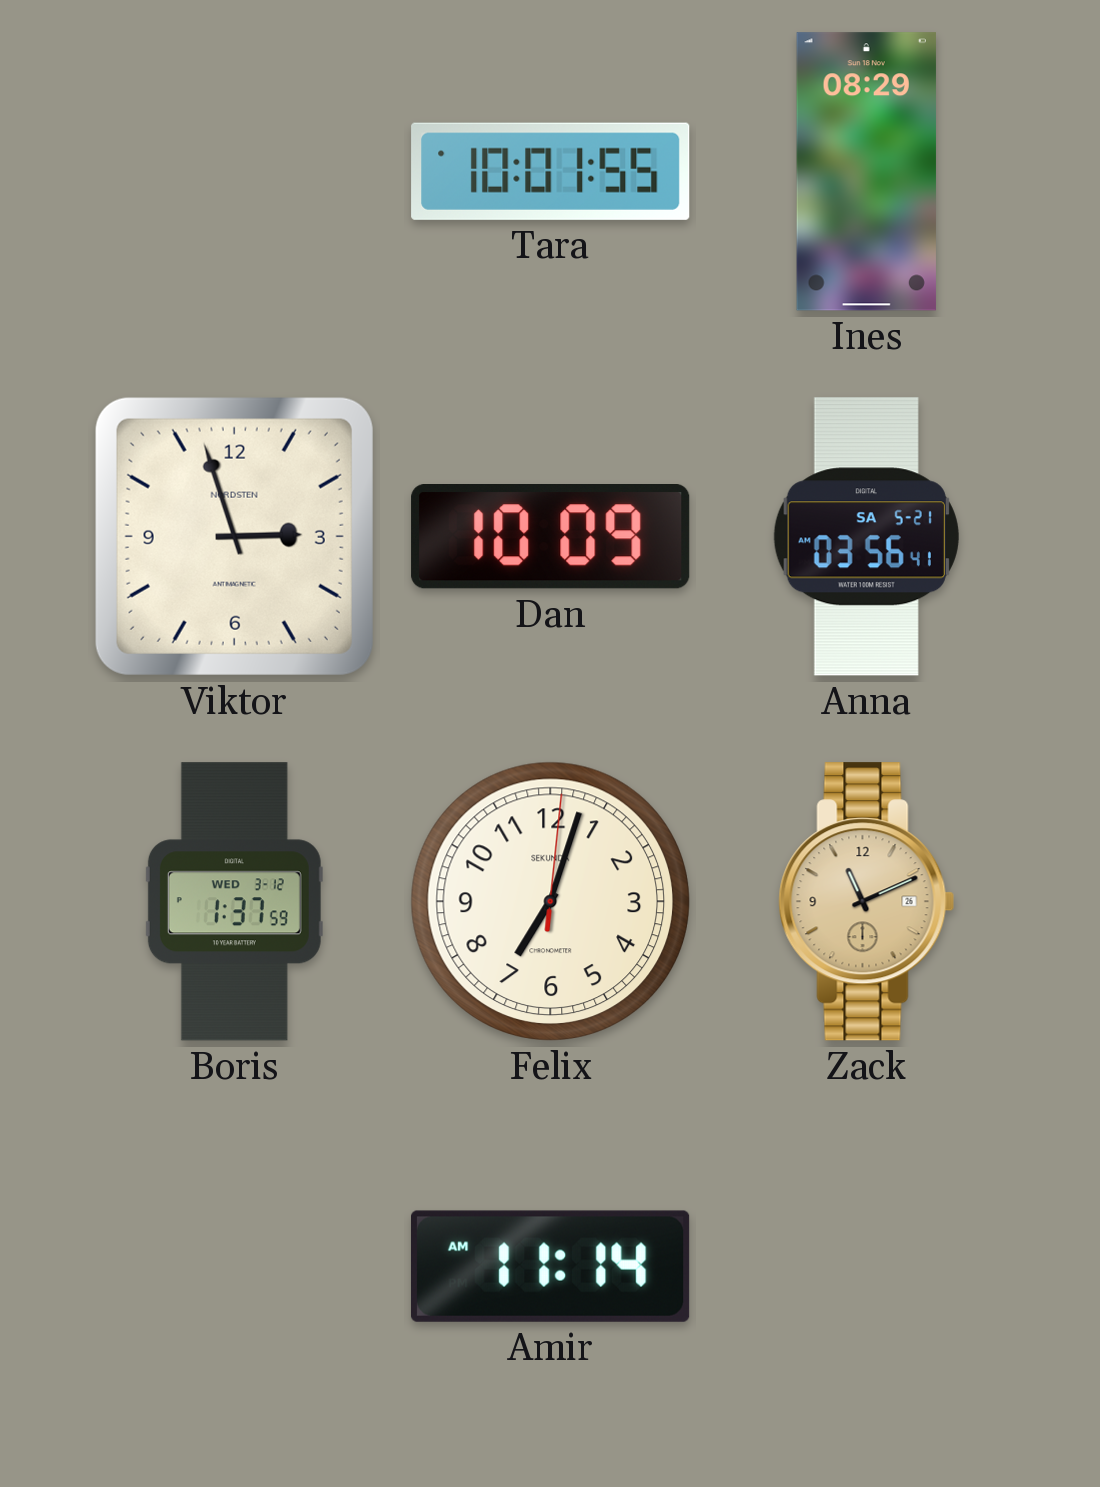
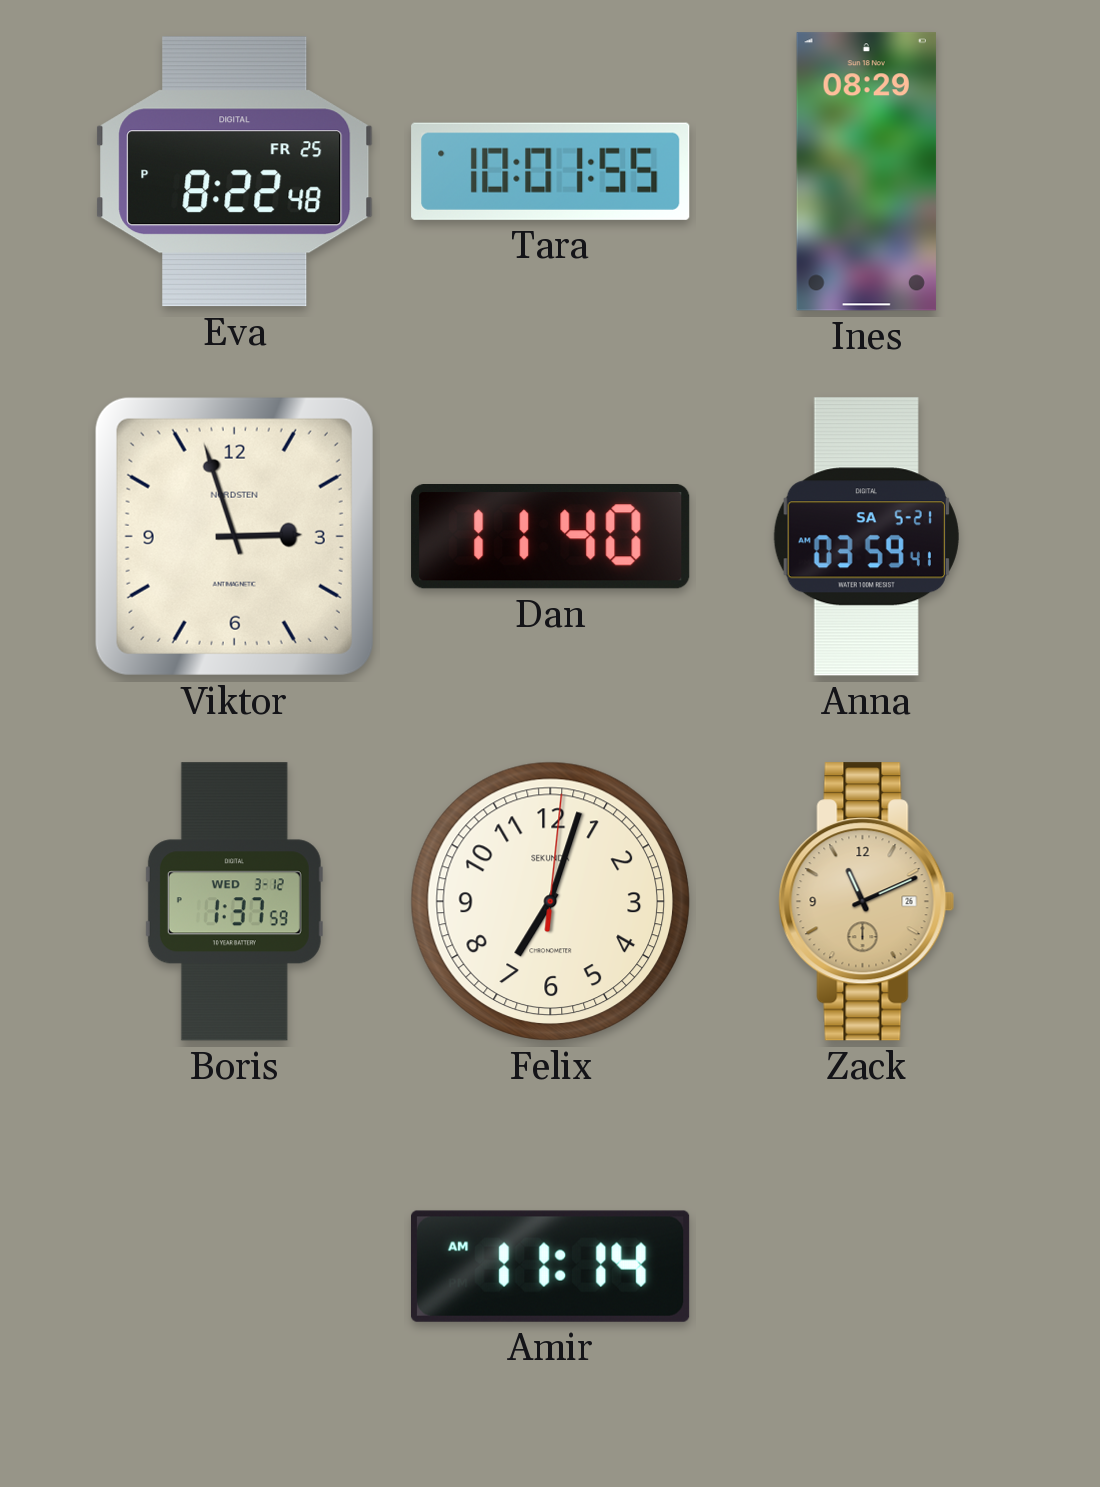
Eva: none -> 8:22
Dan: 10:09 -> 11:40
Anna: 03:56 -> 03:59
